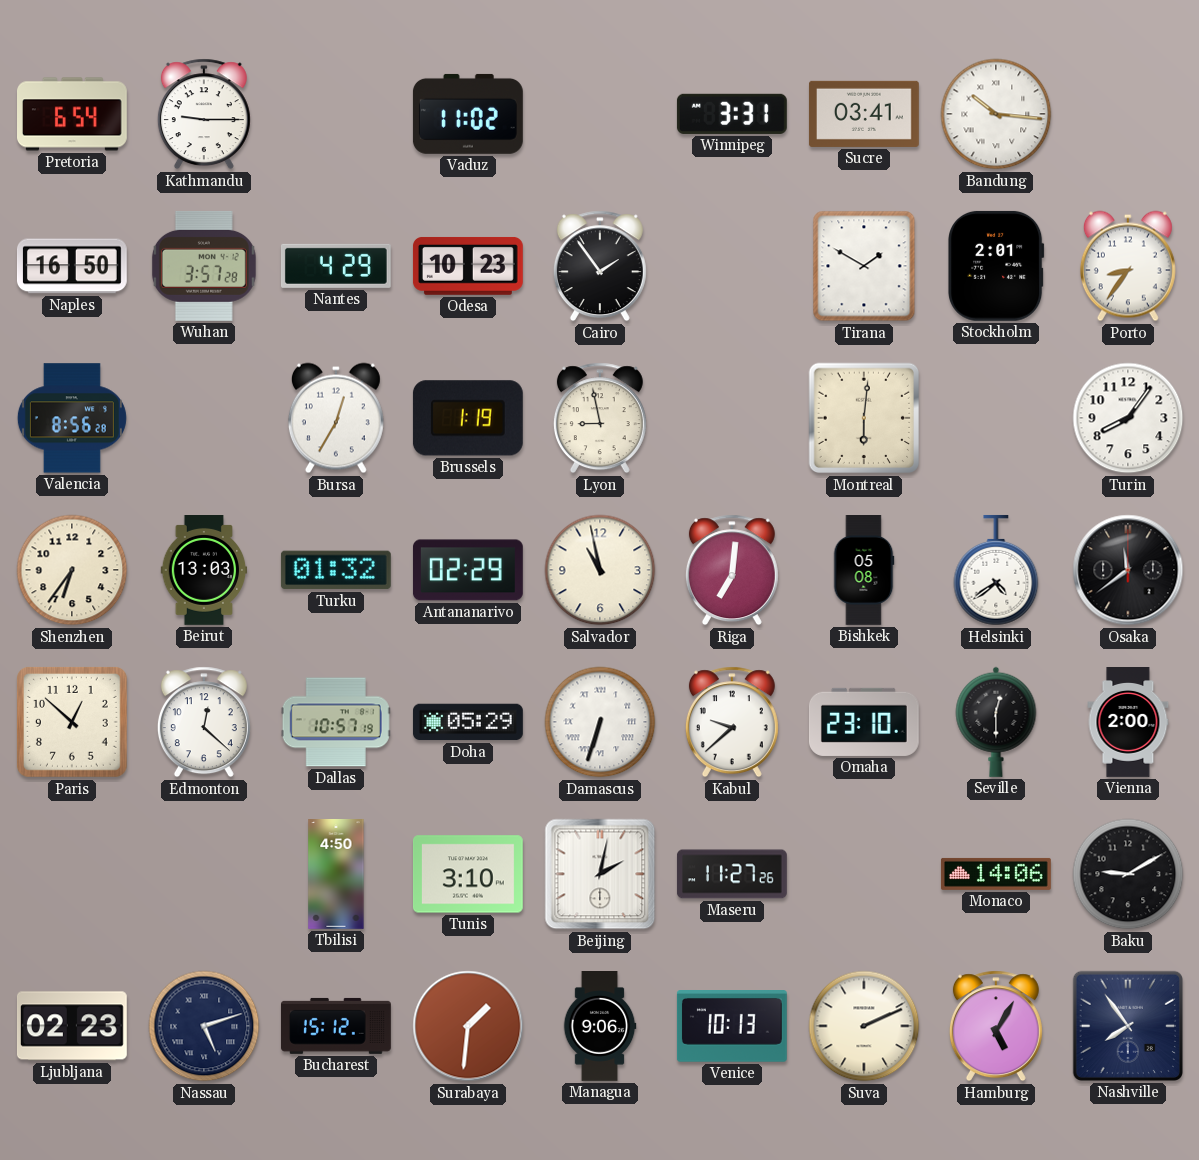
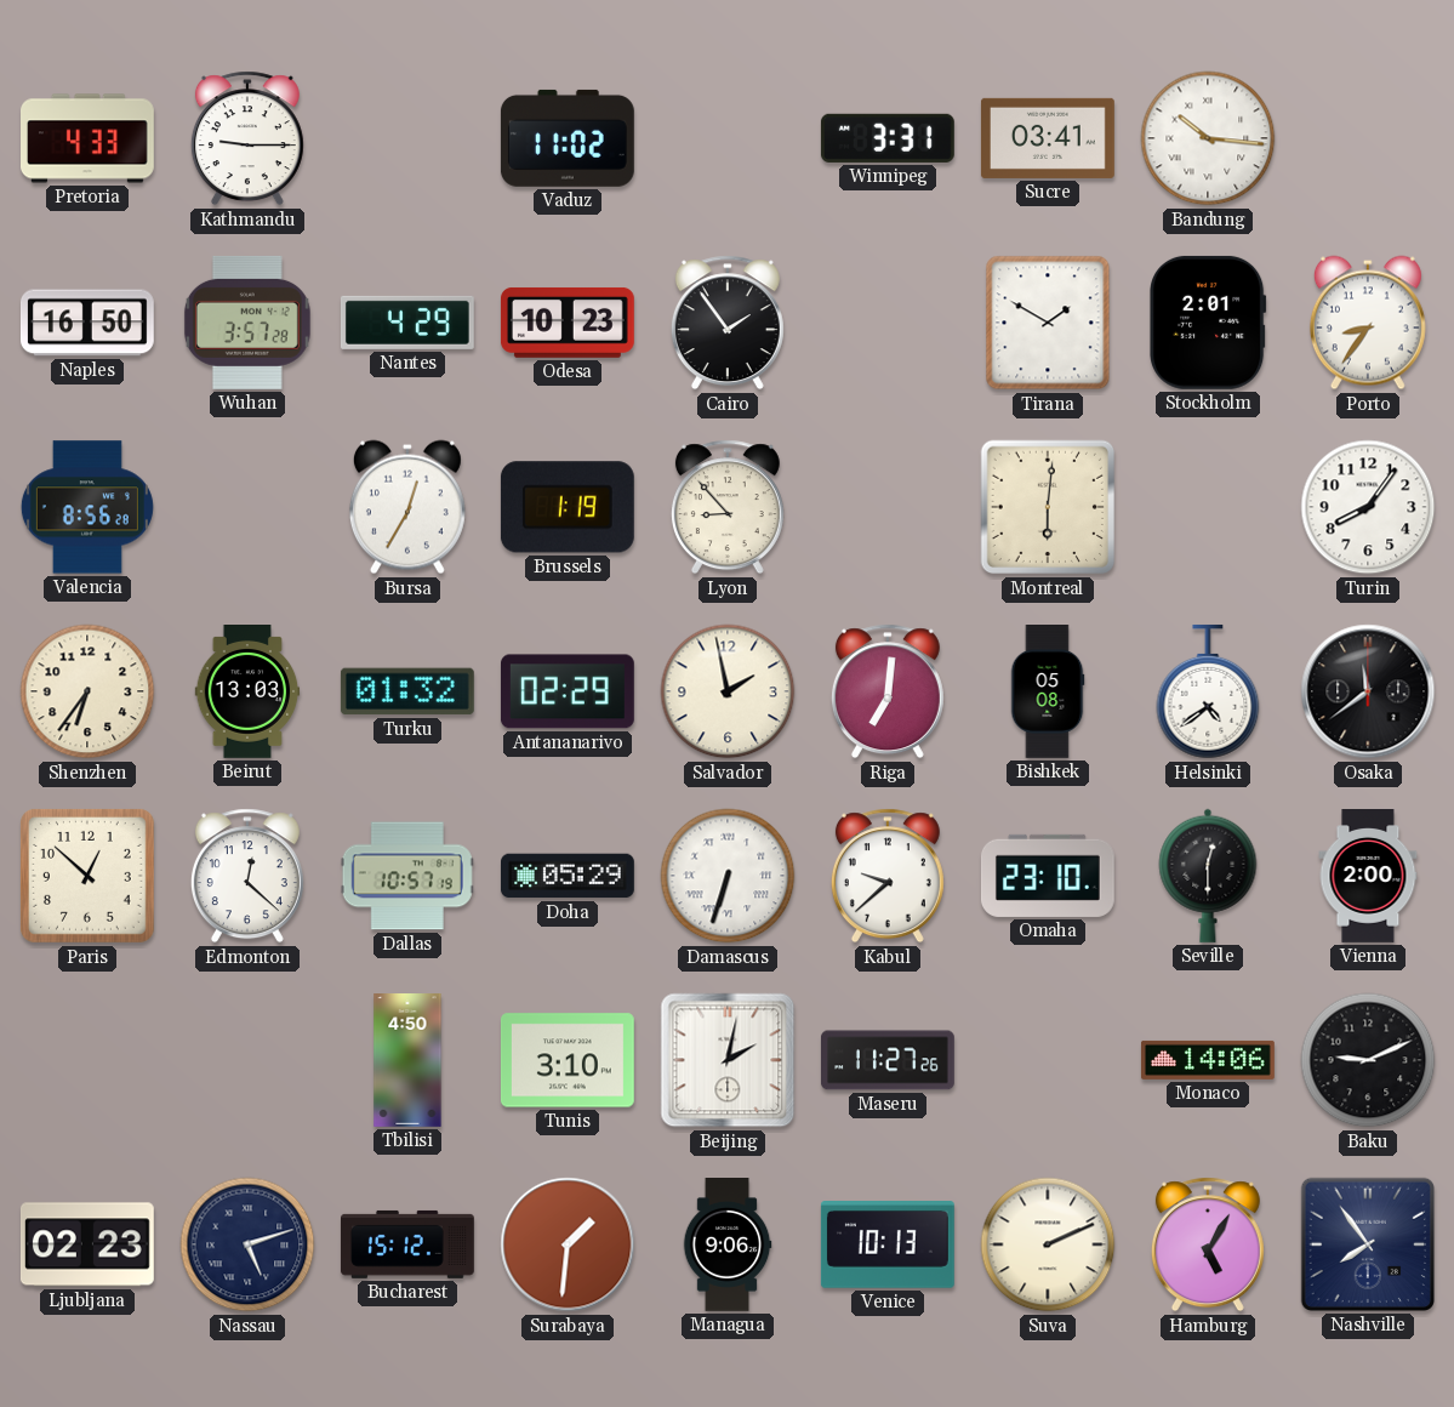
Pretoria: 6:54 -> 4:33
Lyon: 8:58 -> 8:53
Salvador: 10:58 -> 1:58
Baku: 9:10 -> 9:11
